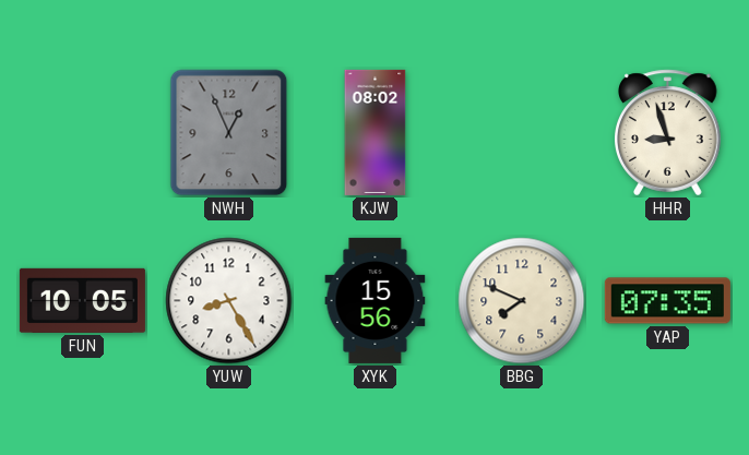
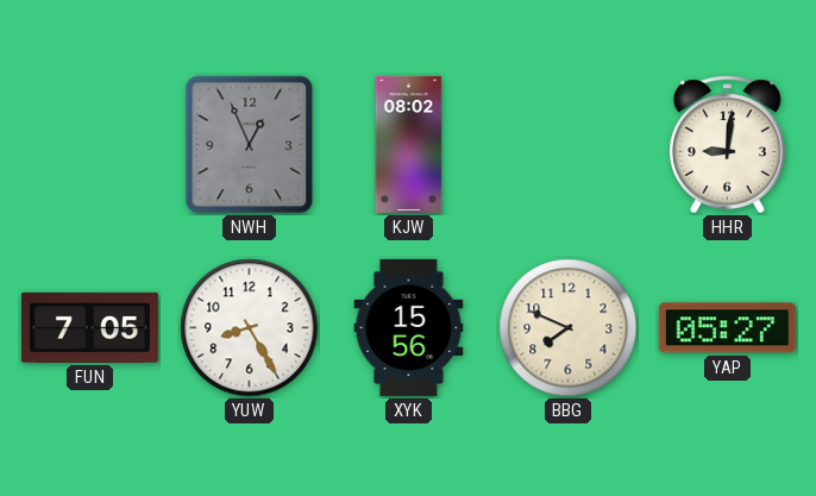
HHR: 8:57 -> 9:01
FUN: 10:05 -> 7:05
YAP: 07:35 -> 05:27
